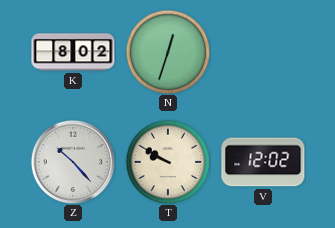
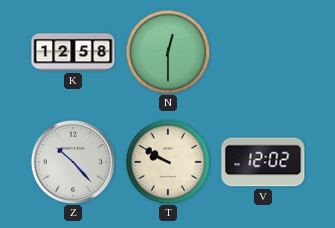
K: 8:02 -> 12:58
N: 12:33 -> 12:30
